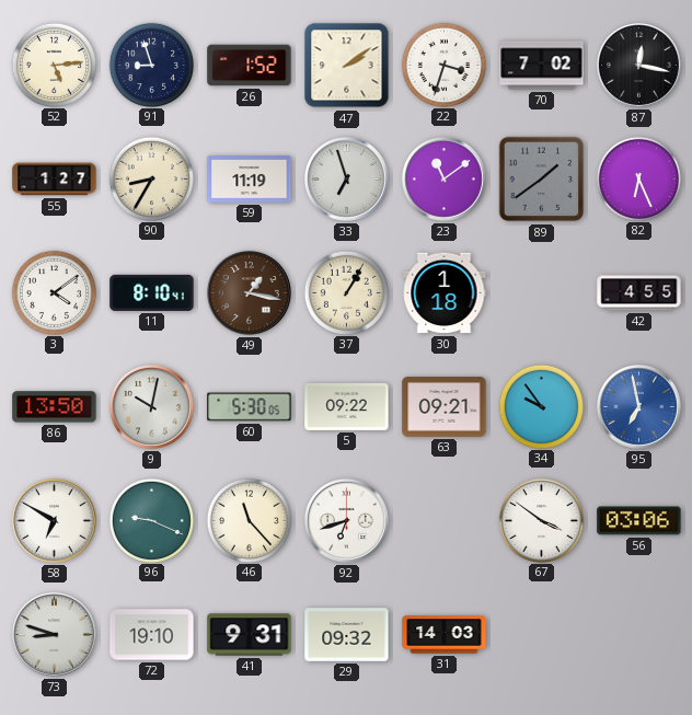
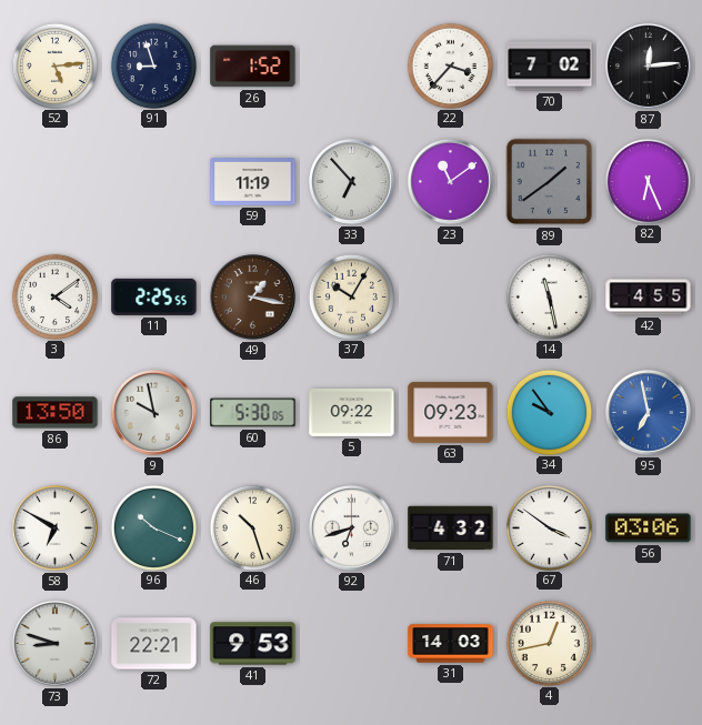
47: 2:09 -> none
22: 3:33 -> 3:37
87: 12:17 -> 12:14
55: 1:27 -> none
90: 8:35 -> none
33: 6:57 -> 6:53
11: 8:10 -> 2:25
37: 1:05 -> 10:05
30: 1:18 -> none
14: none -> 11:28
9: 10:02 -> 9:58
63: 09:21 -> 09:23
96: 9:19 -> 10:19
46: 11:23 -> 10:27
71: none -> 4:32
72: 19:10 -> 22:21
41: 9:31 -> 9:53
29: 09:32 -> none
4: none -> 12:43
